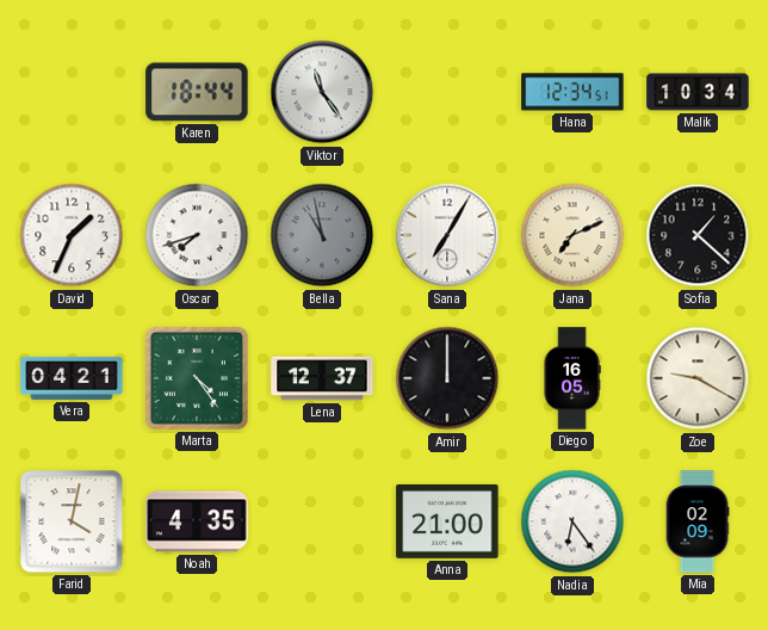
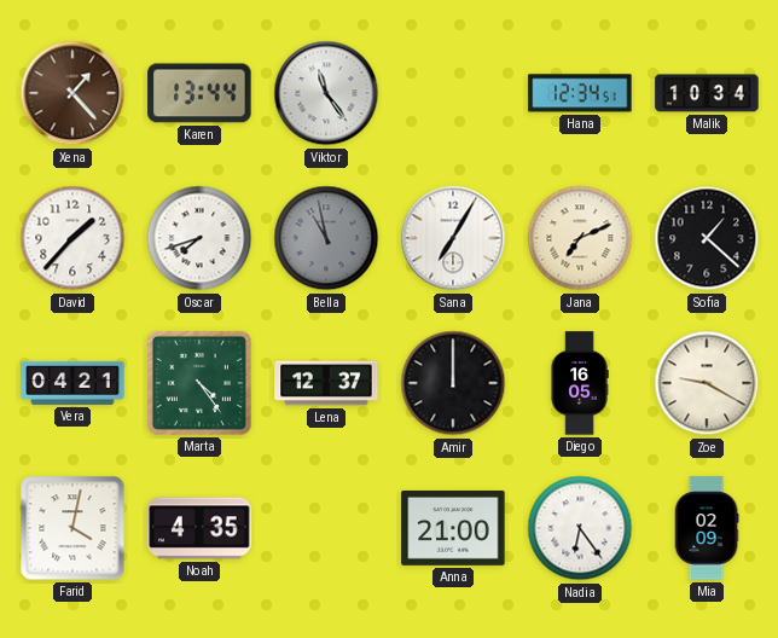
Xena: none -> 1:23
Karen: 18:44 -> 13:44
David: 1:34 -> 1:37
